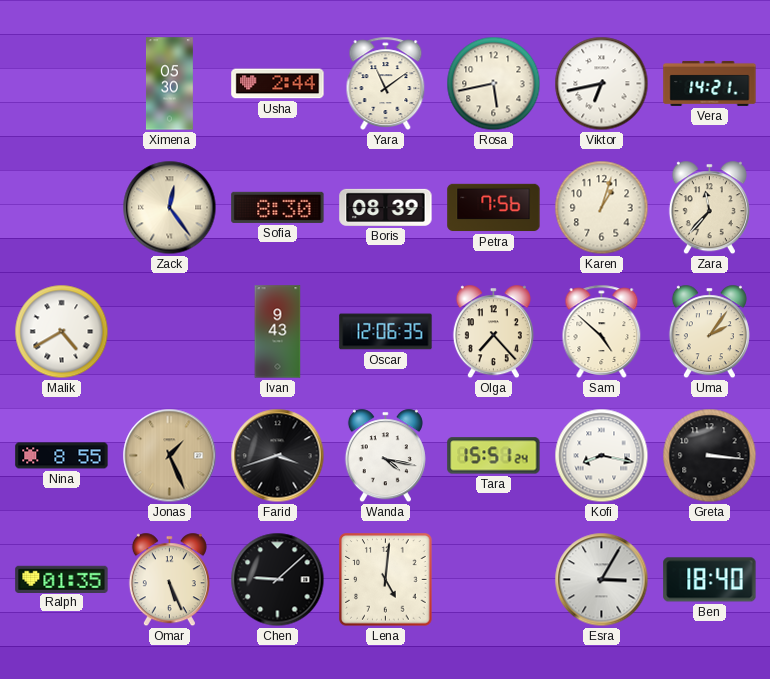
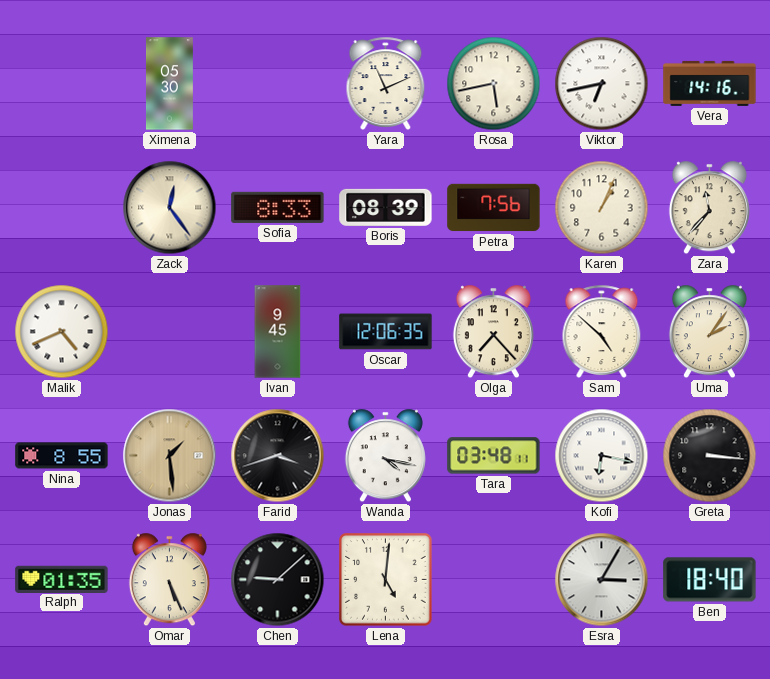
Usha: 2:44 -> none
Yara: 11:09 -> 11:11
Vera: 14:21 -> 14:16
Sofia: 8:30 -> 8:33
Karen: 1:03 -> 1:04
Malik: 4:40 -> 4:41
Ivan: 9:43 -> 9:45
Jonas: 1:26 -> 1:29
Tara: 15:51 -> 03:48
Kofi: 8:17 -> 6:17
